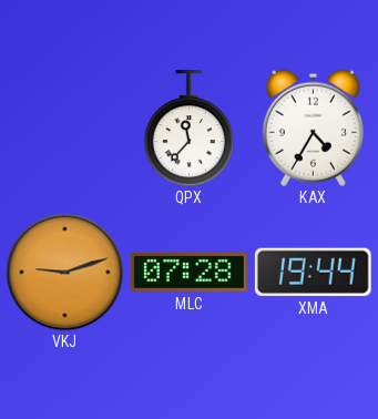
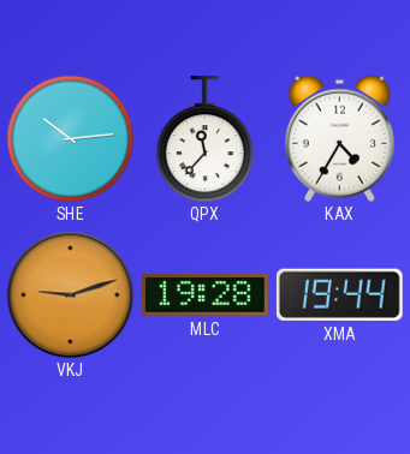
SHE: none -> 10:14
MLC: 07:28 -> 19:28
